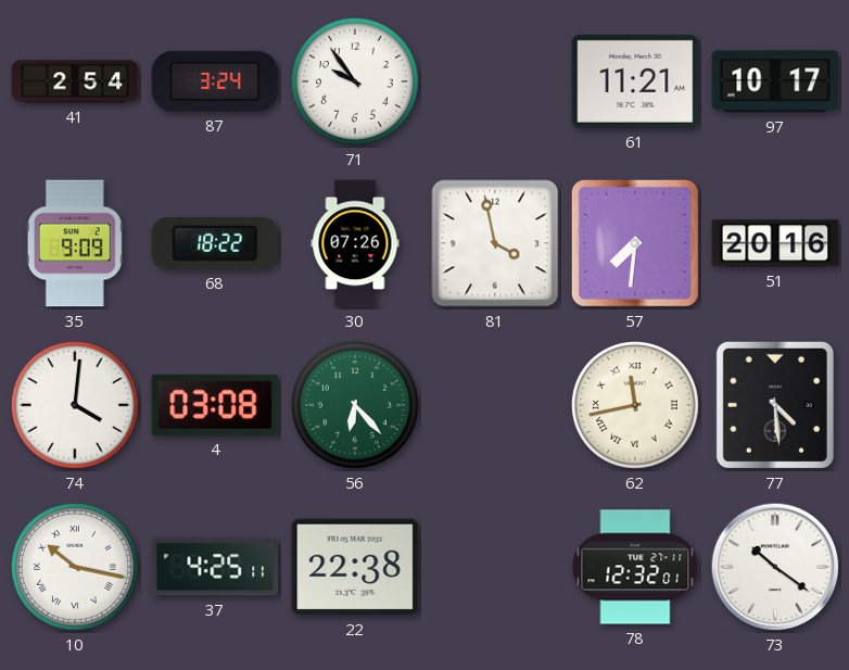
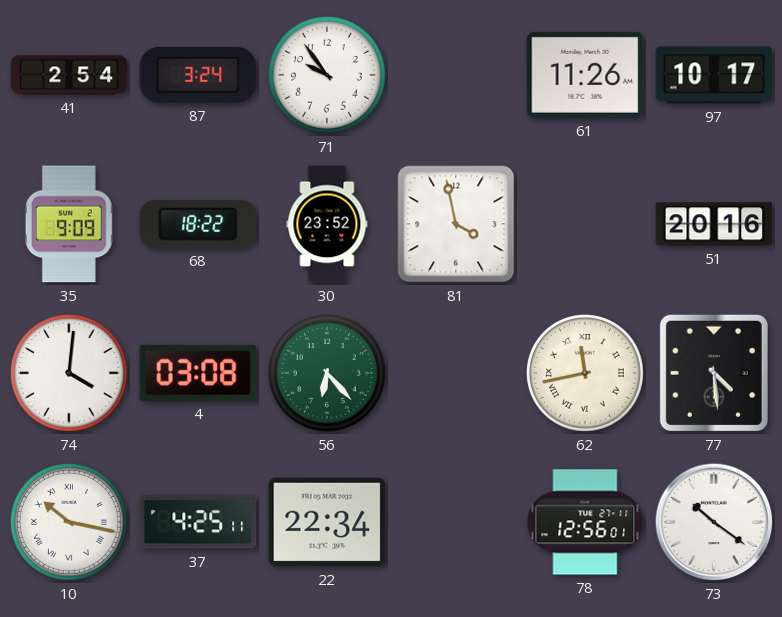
61: 11:21 -> 11:26
30: 07:26 -> 23:52
57: 7:31 -> none
22: 22:38 -> 22:34
78: 12:32 -> 12:56
